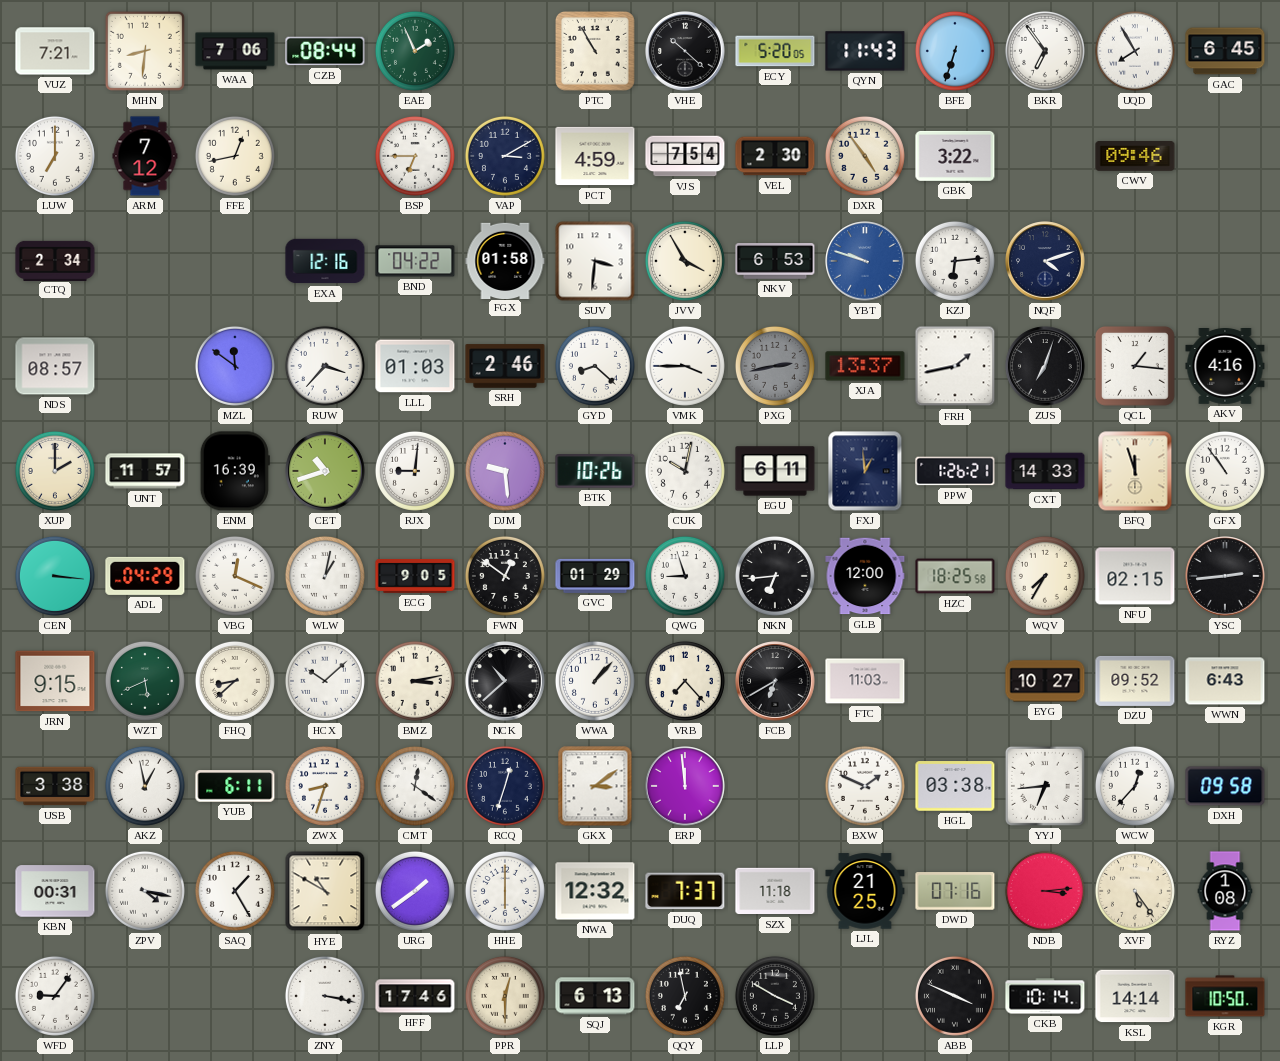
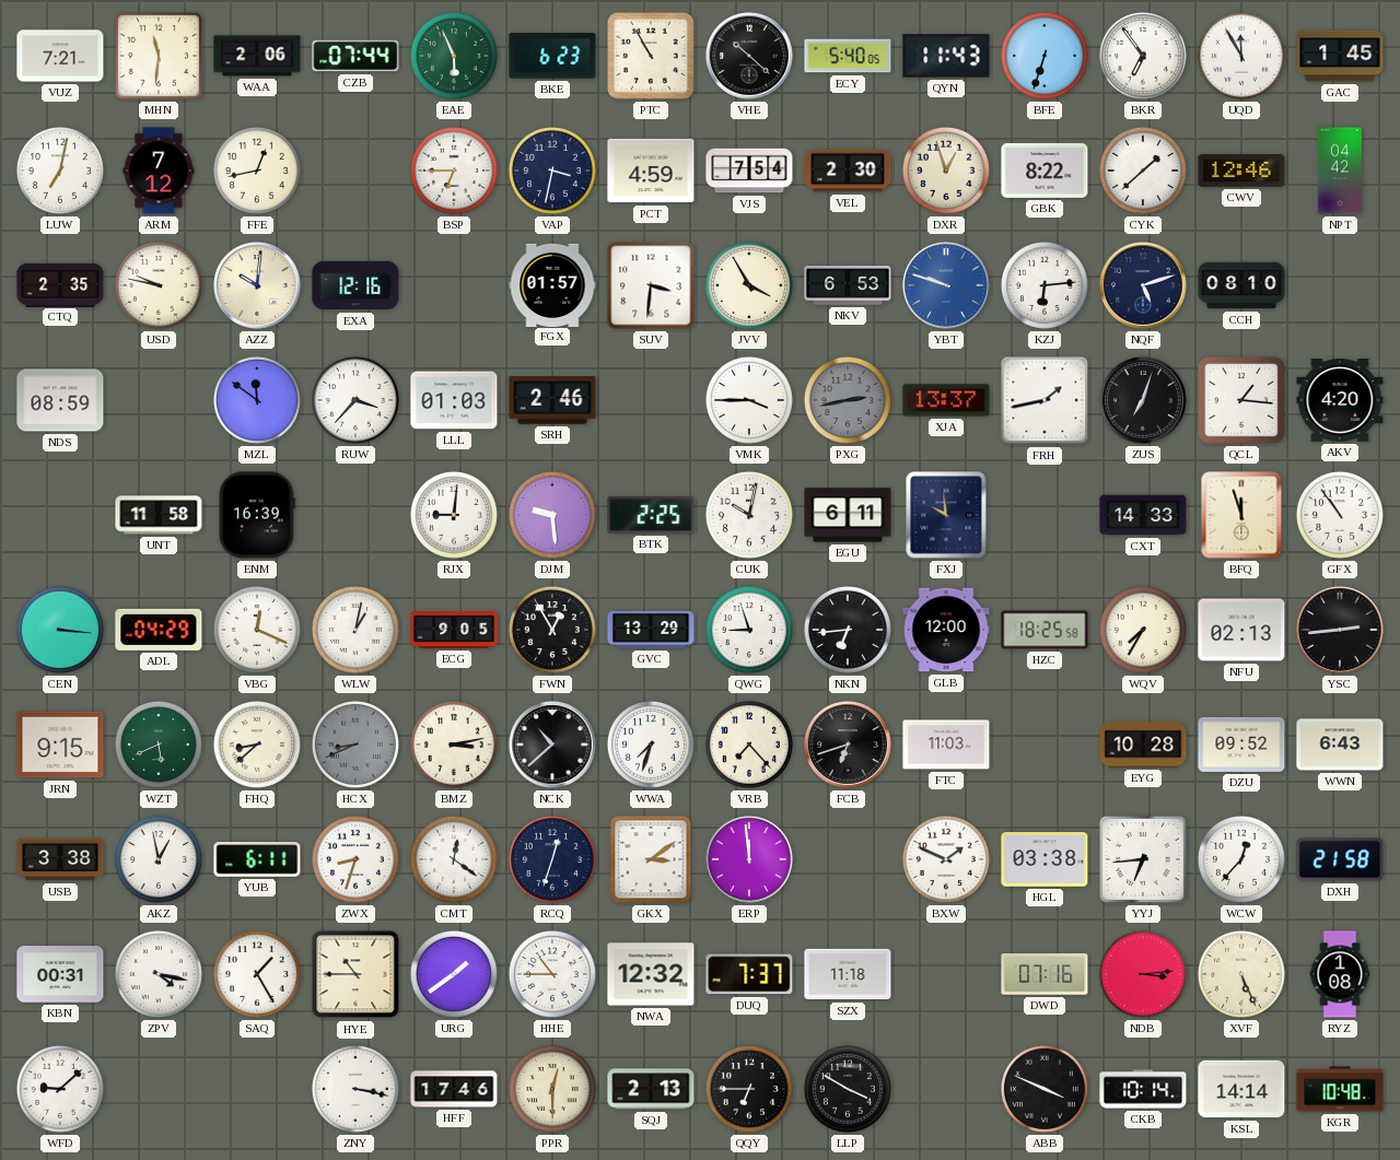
MHN: 8:31 -> 11:31
WAA: 7:06 -> 2:06
CZB: 08:44 -> 07:44
EAE: 1:56 -> 5:56
BKE: none -> 6:23
ECY: 5:20 -> 5:40
UQD: 7:55 -> 11:55
GAC: 6:45 -> 1:45
LUW: 7:00 -> 7:02
VAP: 3:10 -> 3:32
DXR: 4:54 -> 12:57
GBK: 3:22 -> 8:22
CYK: none -> 1:38
CWV: 09:46 -> 12:46
NPT: none -> 04:42
CTQ: 2:34 -> 2:35
USD: none -> 9:47
AZZ: none -> 10:01
BND: 04:22 -> none
FGX: 01:58 -> 01:57
NQF: 4:12 -> 5:12
CCH: none -> 08:10
NDS: 08:57 -> 08:59
GYD: 8:22 -> none
AKV: 4:16 -> 4:20
XUP: 2:00 -> none
UNT: 11:57 -> 11:58
CET: 10:42 -> none
BTK: 10:26 -> 2:25
FXJ: 12:59 -> 9:59
PPW: 1:26 -> none
FWN: 12:51 -> 12:55
GVC: 01:29 -> 13:29
NFU: 02:15 -> 02:13
HCX: 10:08 -> 8:41
HCX dial: white -> grey
WWA: 1:07 -> 7:33
FCB: 6:40 -> 6:42
EYG: 10:27 -> 10:28
DXH: 09:58 -> 21:58
HYE: 10:50 -> 10:45
HHE: 6:00 -> 10:45
LJL: 21:25 -> none
XVF: 5:24 -> 5:26
WFD: 9:06 -> 9:08
SQJ: 6:13 -> 2:13
QQY: 6:58 -> 6:45
KGR: 10:50 -> 10:48
